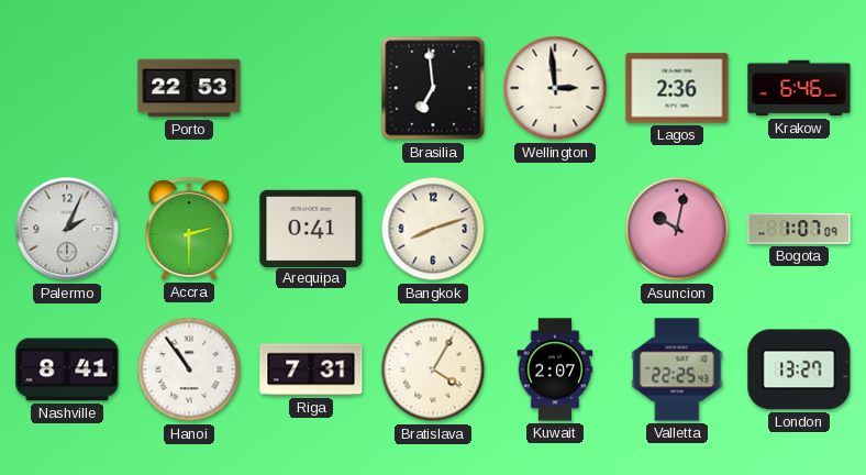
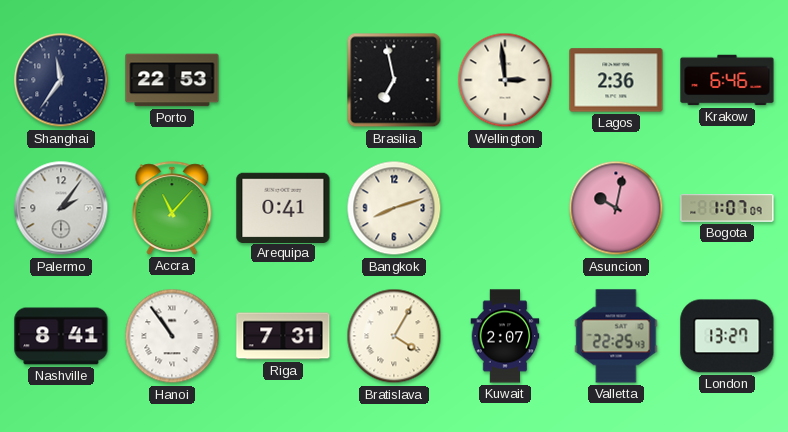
Shanghai: none -> 11:36
Brasilia: 6:59 -> 6:58
Palermo: 2:04 -> 2:06
Accra: 2:30 -> 11:07
